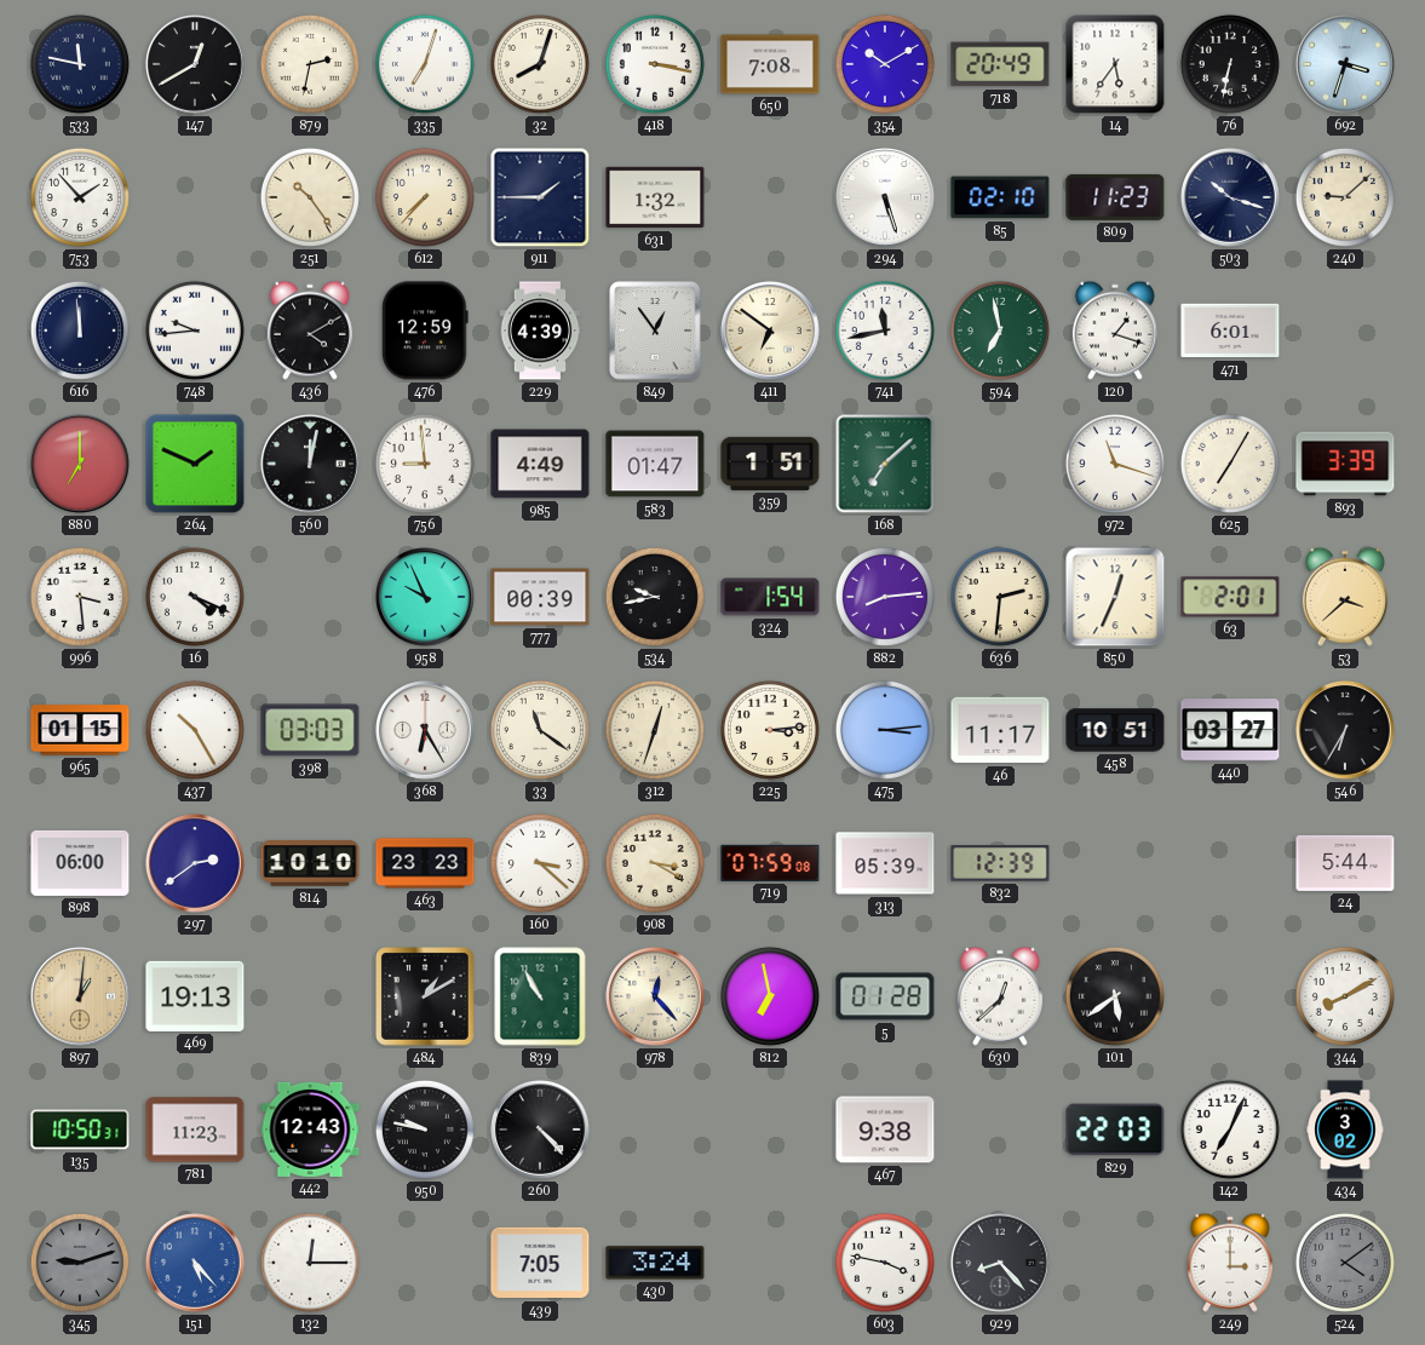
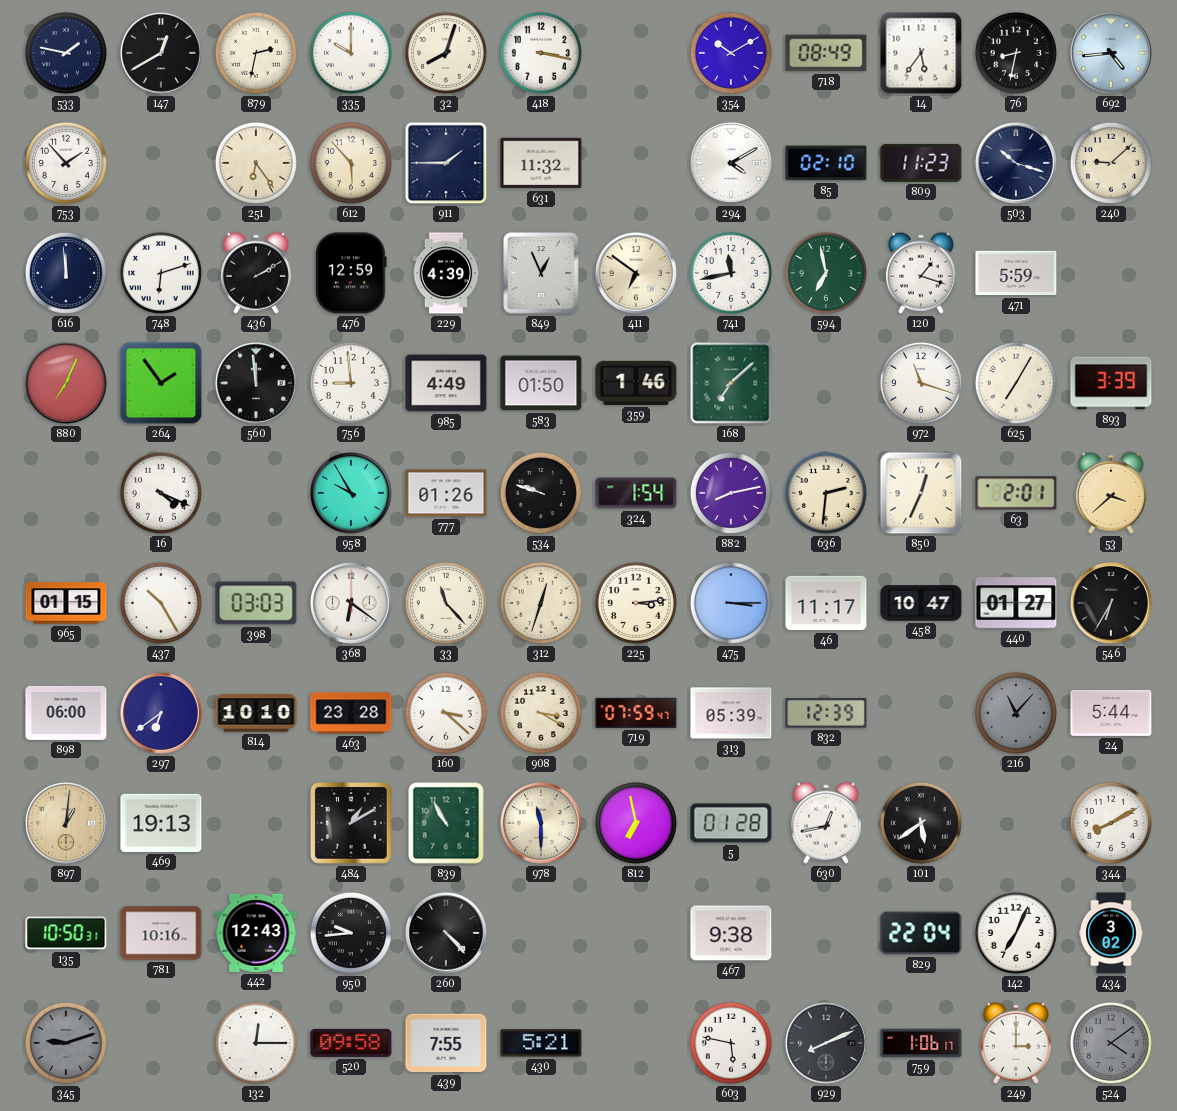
533: 11:47 -> 1:47
335: 7:03 -> 10:00
650: 7:08 -> none
718: 20:49 -> 08:49
76: 6:32 -> 8:32
692: 3:33 -> 4:44
251: 10:24 -> 6:24
612: 7:37 -> 5:53
631: 1:32 -> 11:32
294: 5:27 -> 4:10
748: 9:44 -> 6:12
436: 4:10 -> 2:10
849: 12:54 -> 12:56
471: 6:01 -> 5:59
880: 7:00 -> 7:04
264: 1:49 -> 1:54
560: 12:02 -> 11:59
583: 01:47 -> 01:50
359: 1:51 -> 1:46
996: 3:29 -> none
958: 9:56 -> 9:55
777: 00:39 -> 01:26
534: 9:43 -> 9:48
882: 8:14 -> 8:13
368: 6:25 -> 6:21
33: 11:21 -> 11:23
475: 3:14 -> 3:15
458: 10:51 -> 10:47
440: 03:27 -> 01:27
297: 2:39 -> 6:39
463: 23:23 -> 23:28
719: 07:59:08 -> 07:59:47
216: none -> 11:07
978: 12:23 -> 11:30
630: 12:38 -> 12:43
781: 11:23 -> 10:16
950: 9:47 -> 9:44
829: 22:03 -> 22:04
151: 5:23 -> none
520: none -> 09:58
439: 7:05 -> 7:55
430: 3:24 -> 5:21
603: 3:47 -> 5:47
929: 8:23 -> 8:11
759: none -> 1:06
